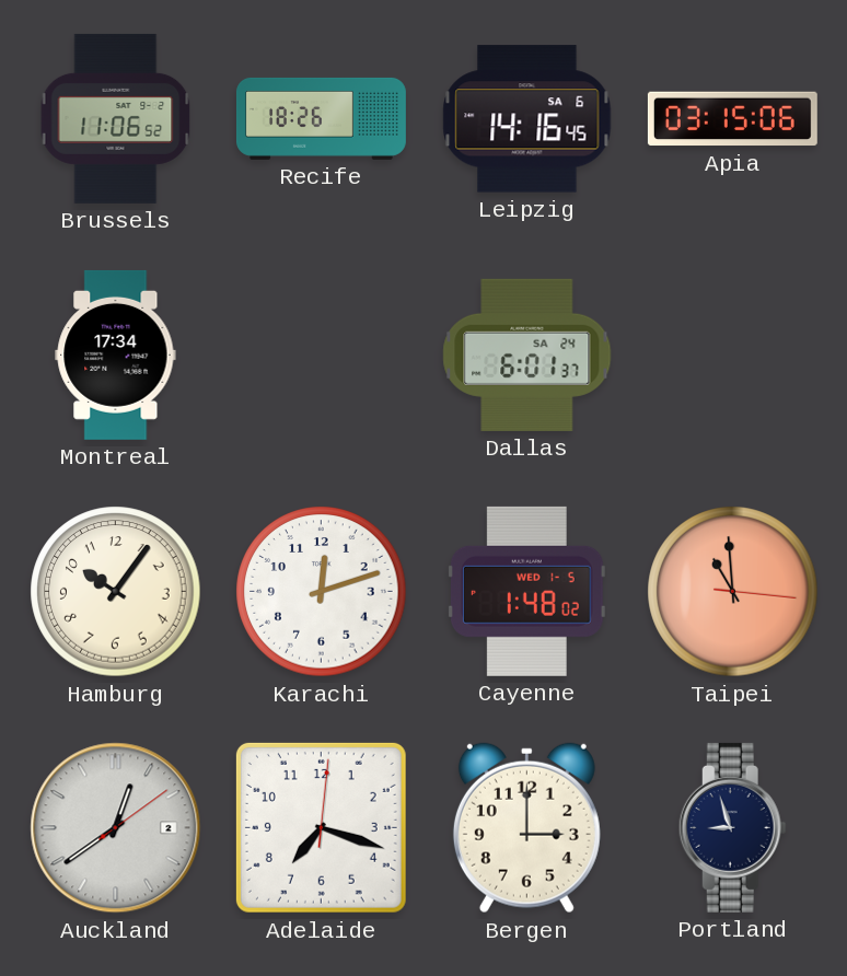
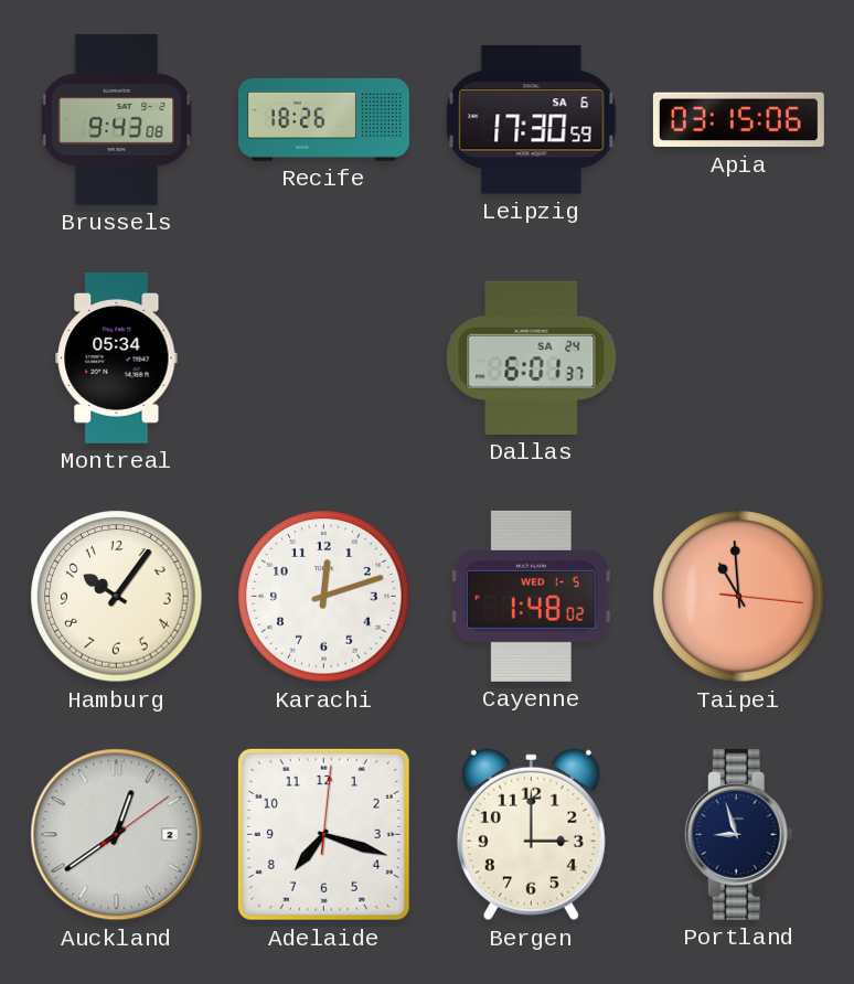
Brussels: 11:06 -> 9:43
Leipzig: 14:16 -> 17:30
Montreal: 17:34 -> 05:34
